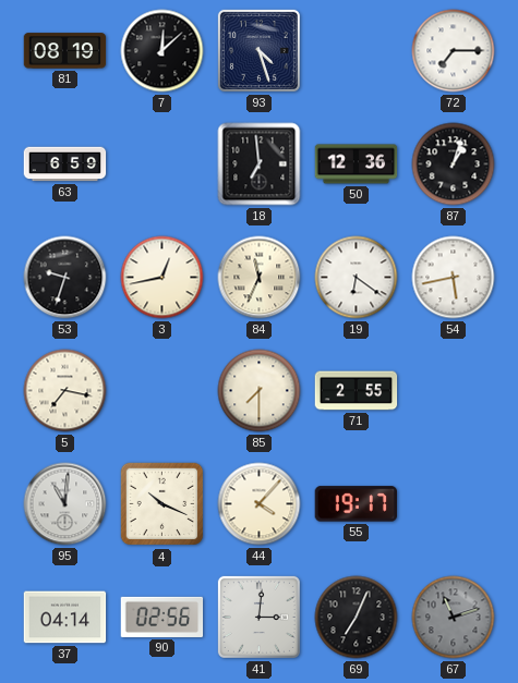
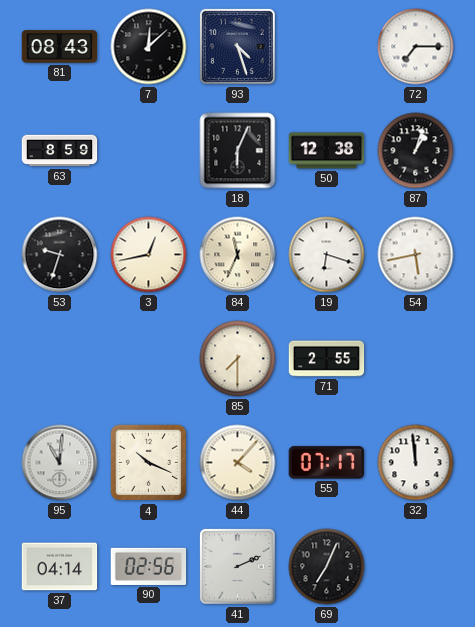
81: 08:19 -> 08:43
63: 6:59 -> 8:59
18: 6:59 -> 6:04
50: 12:36 -> 12:38
19: 6:21 -> 6:18
5: 7:17 -> none
55: 19:17 -> 07:17
32: none -> 11:59
41: 3:01 -> 2:11
67: 11:12 -> none
